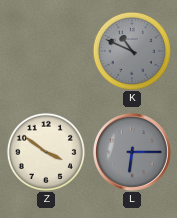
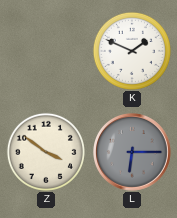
K: 10:49 -> 1:49
K dial: grey -> white
